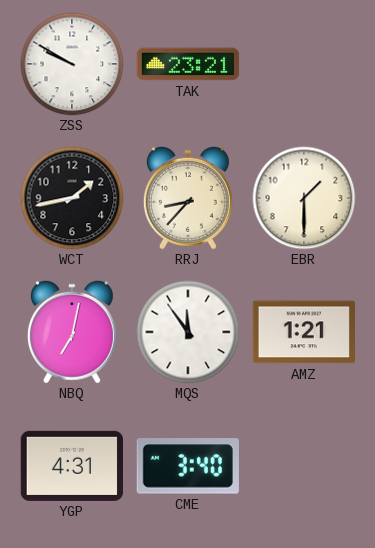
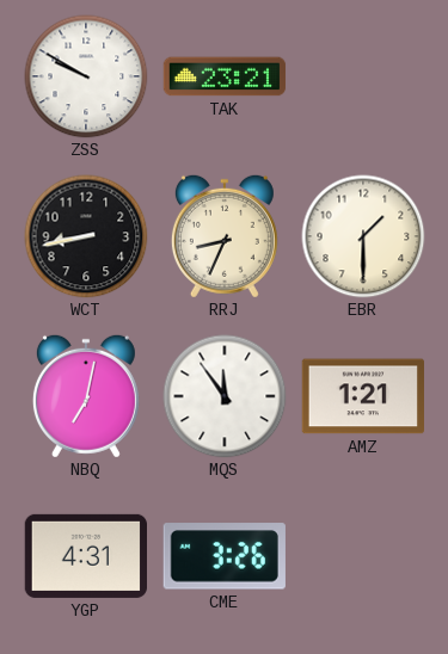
WCT: 1:43 -> 8:43
RRJ: 8:37 -> 8:34
CME: 3:40 -> 3:26
